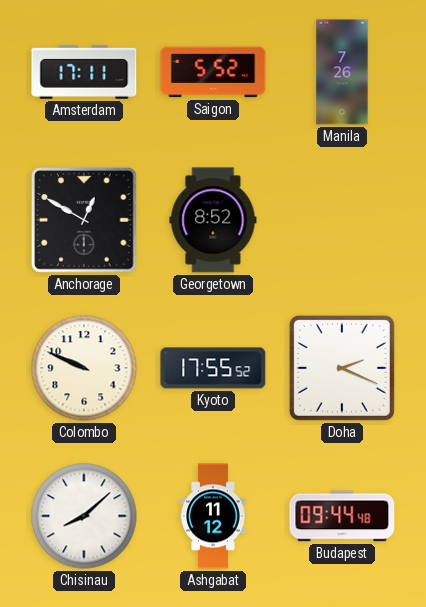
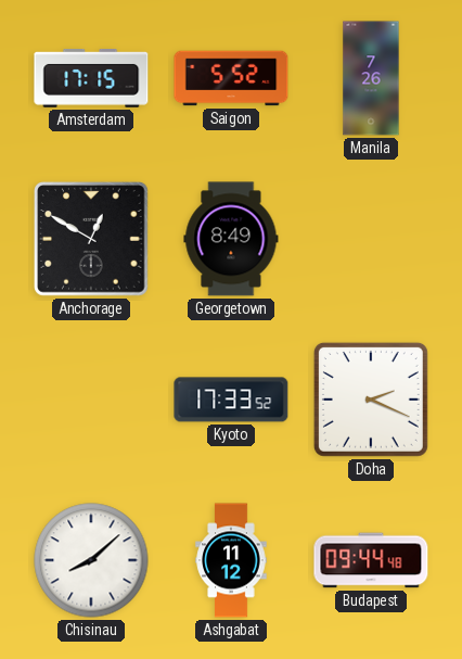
Amsterdam: 17:11 -> 17:15
Georgetown: 8:52 -> 8:49
Colombo: 9:49 -> none
Kyoto: 17:55 -> 17:33
